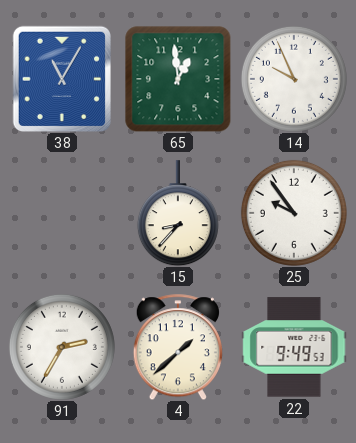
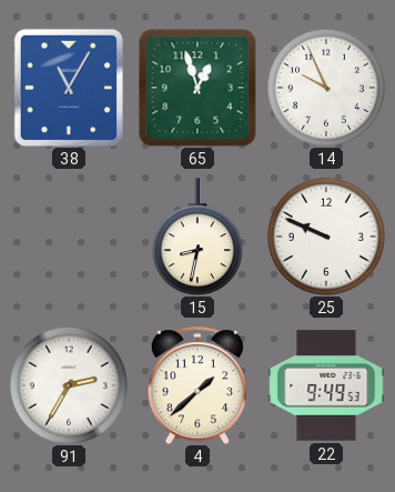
65: 12:59 -> 12:57
15: 8:37 -> 8:32
25: 9:54 -> 9:49
